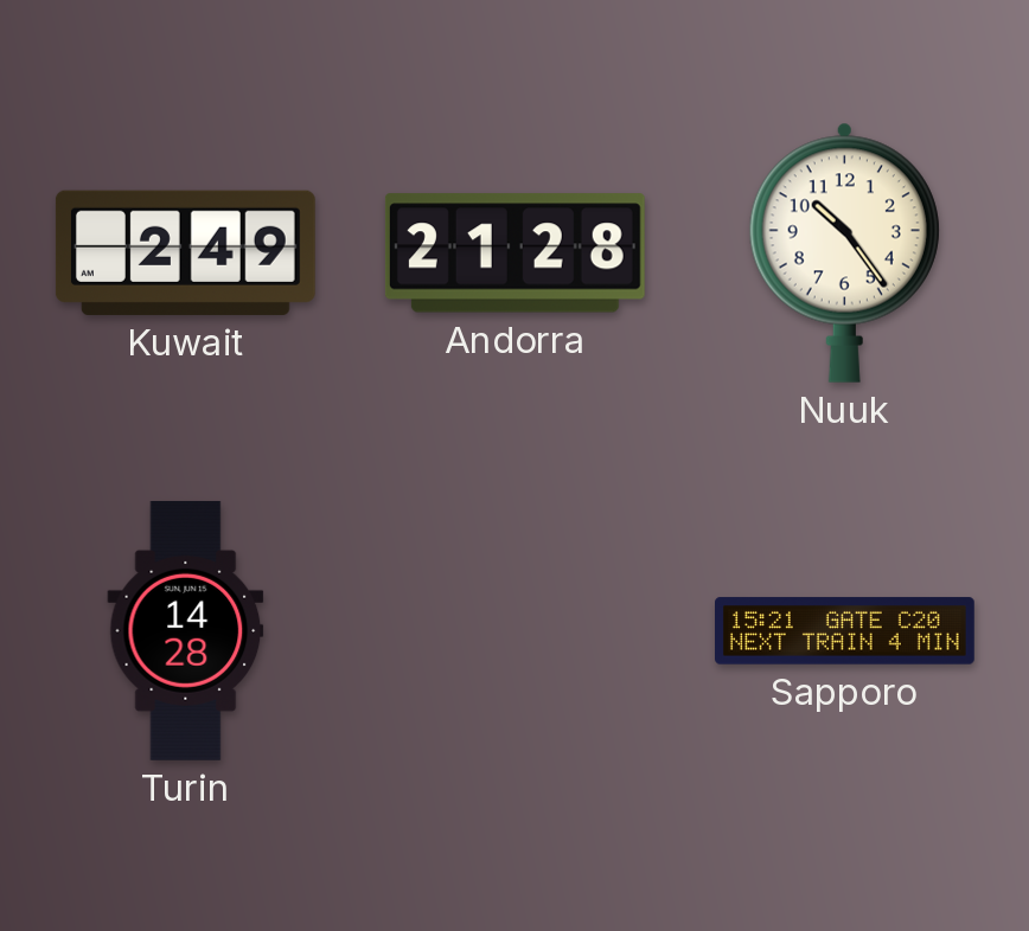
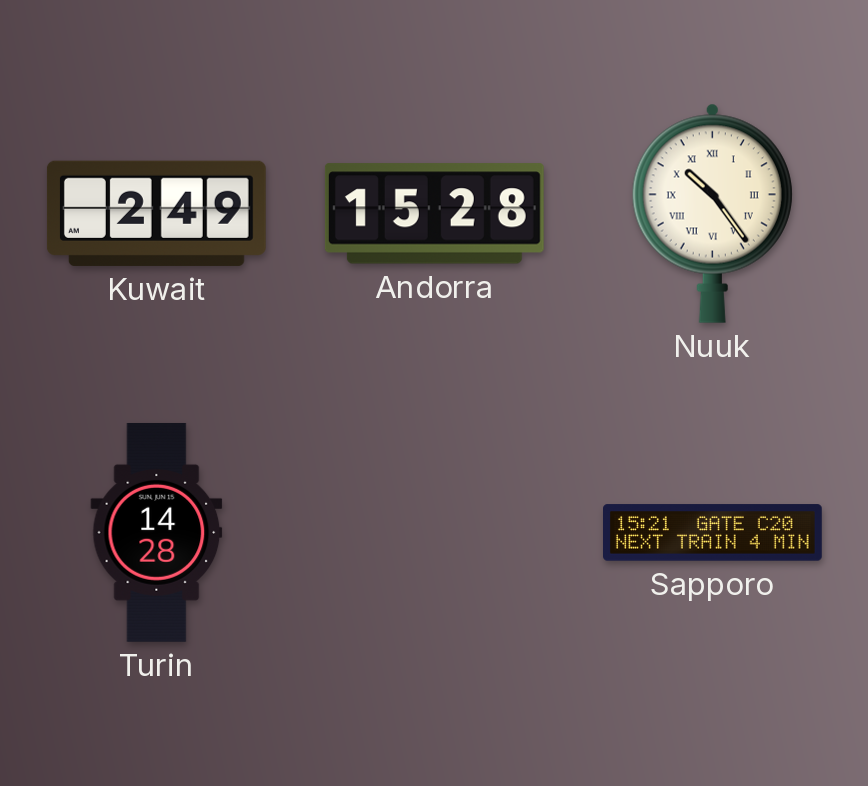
Andorra: 21:28 -> 15:28
Nuuk numerals: Arabic -> Roman
